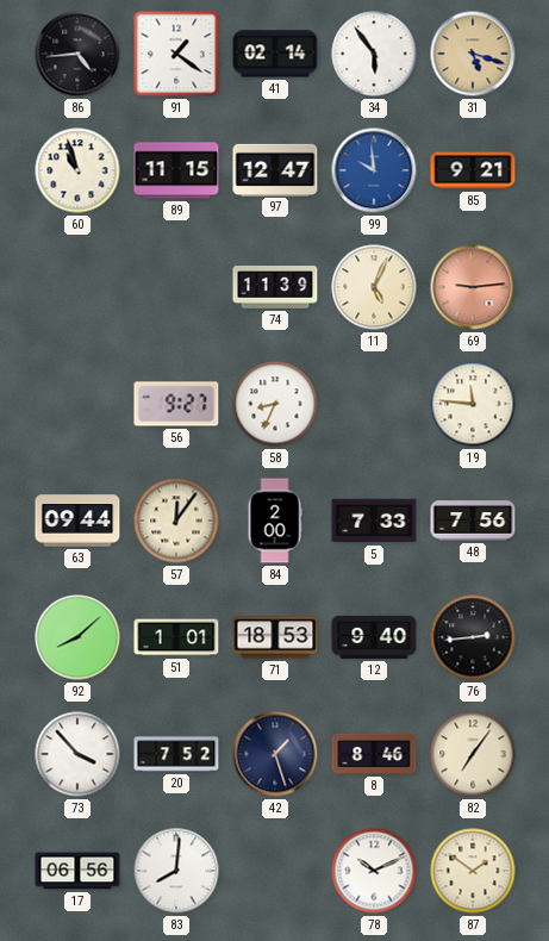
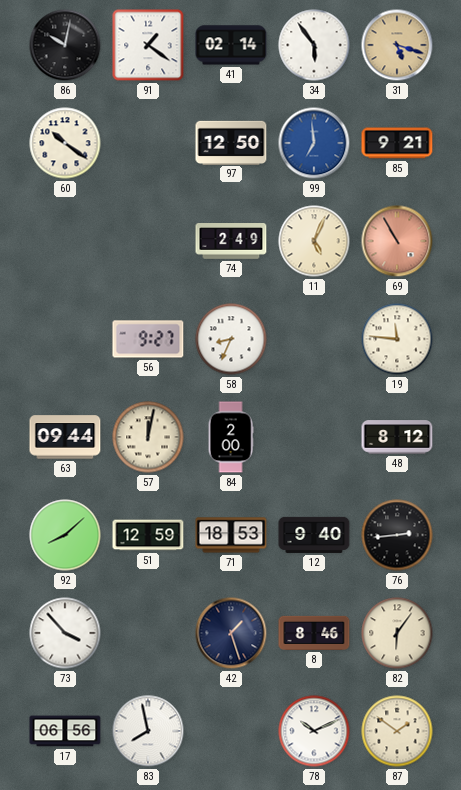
86: 4:44 -> 10:02
60: 10:57 -> 10:21
89: 11:15 -> none
97: 12:47 -> 12:50
99: 9:59 -> 6:59
74: 11:39 -> 2:49
69: 9:14 -> 10:55
57: 12:06 -> 12:02
5: 7:33 -> none
48: 7:56 -> 8:12
51: 1:01 -> 12:59
20: 7:52 -> none
82: 7:06 -> 6:06
83: 8:01 -> 7:58
